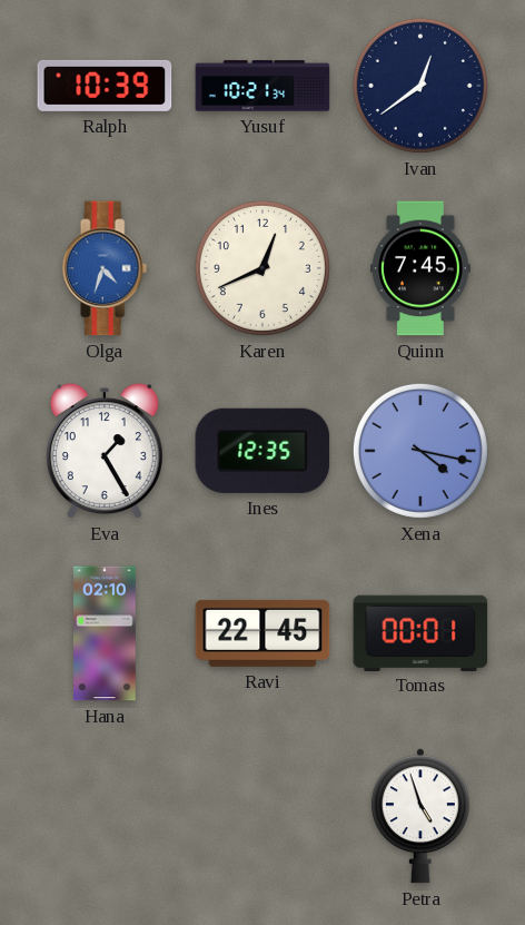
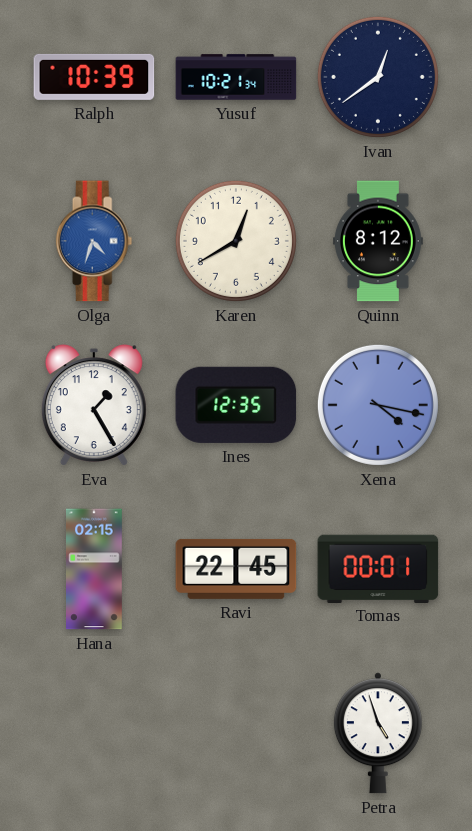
Karen: 12:41 -> 12:40
Quinn: 7:45 -> 8:12
Hana: 02:10 -> 02:15
